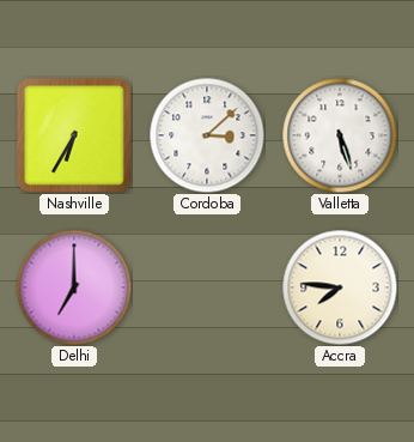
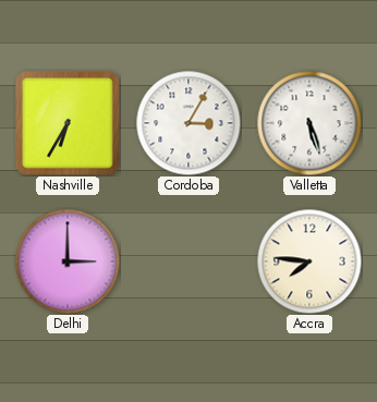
Cordoba: 3:08 -> 3:05
Delhi: 7:00 -> 3:00
